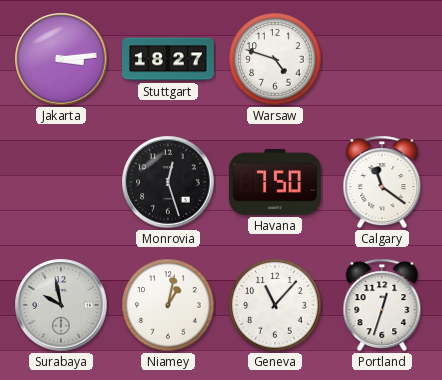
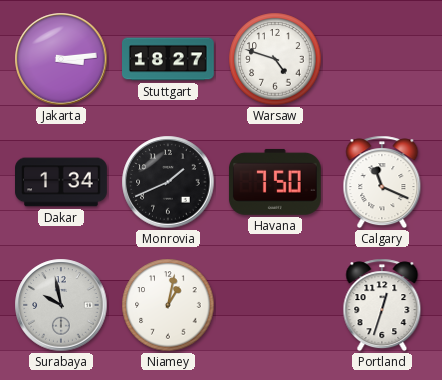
Dakar: none -> 1:34
Monrovia: 12:27 -> 1:41
Calgary: 11:21 -> 11:19
Geneva: 11:07 -> none
